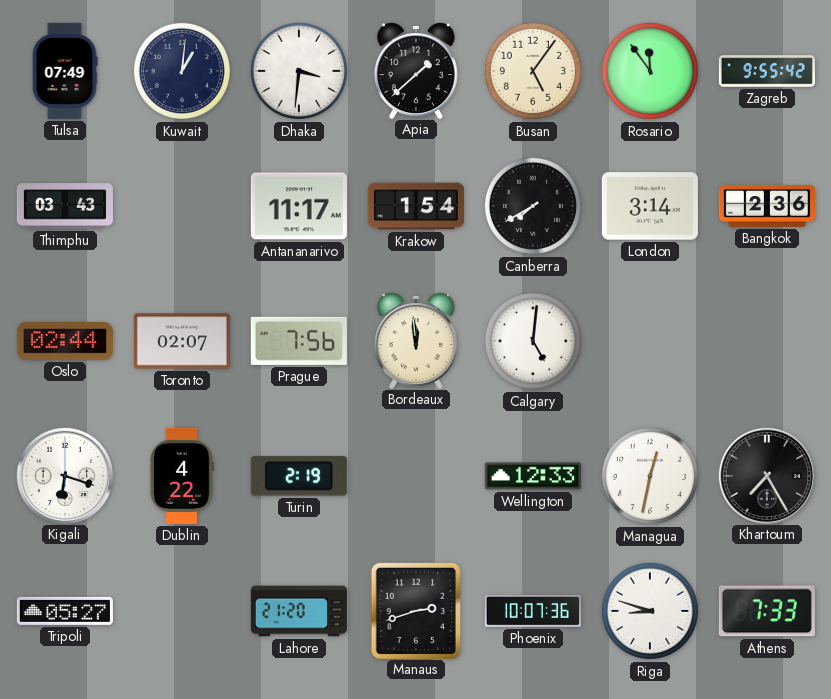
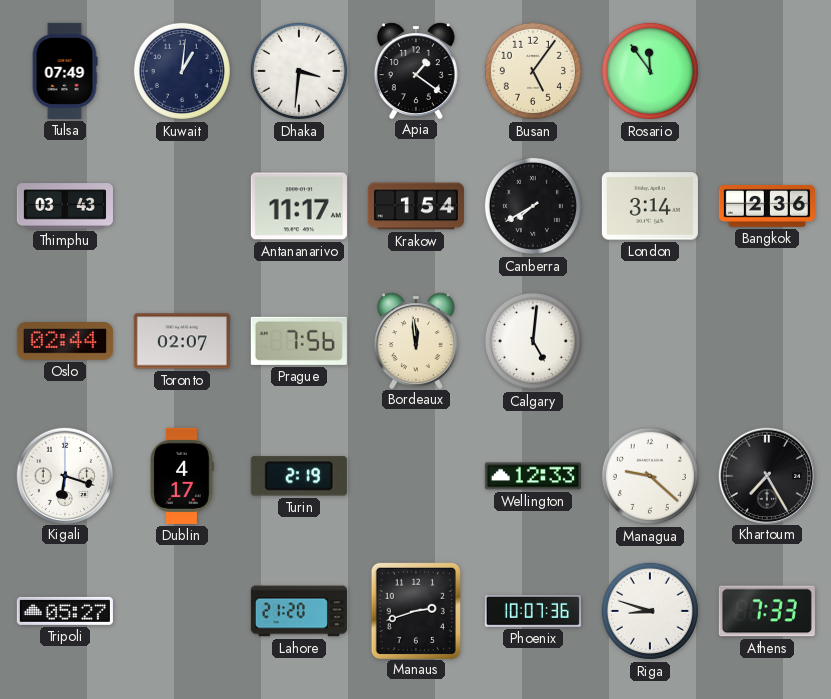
Apia: 1:38 -> 1:21
Zagreb: 9:55 -> none
Dublin: 4:22 -> 4:17
Managua: 12:32 -> 9:22
